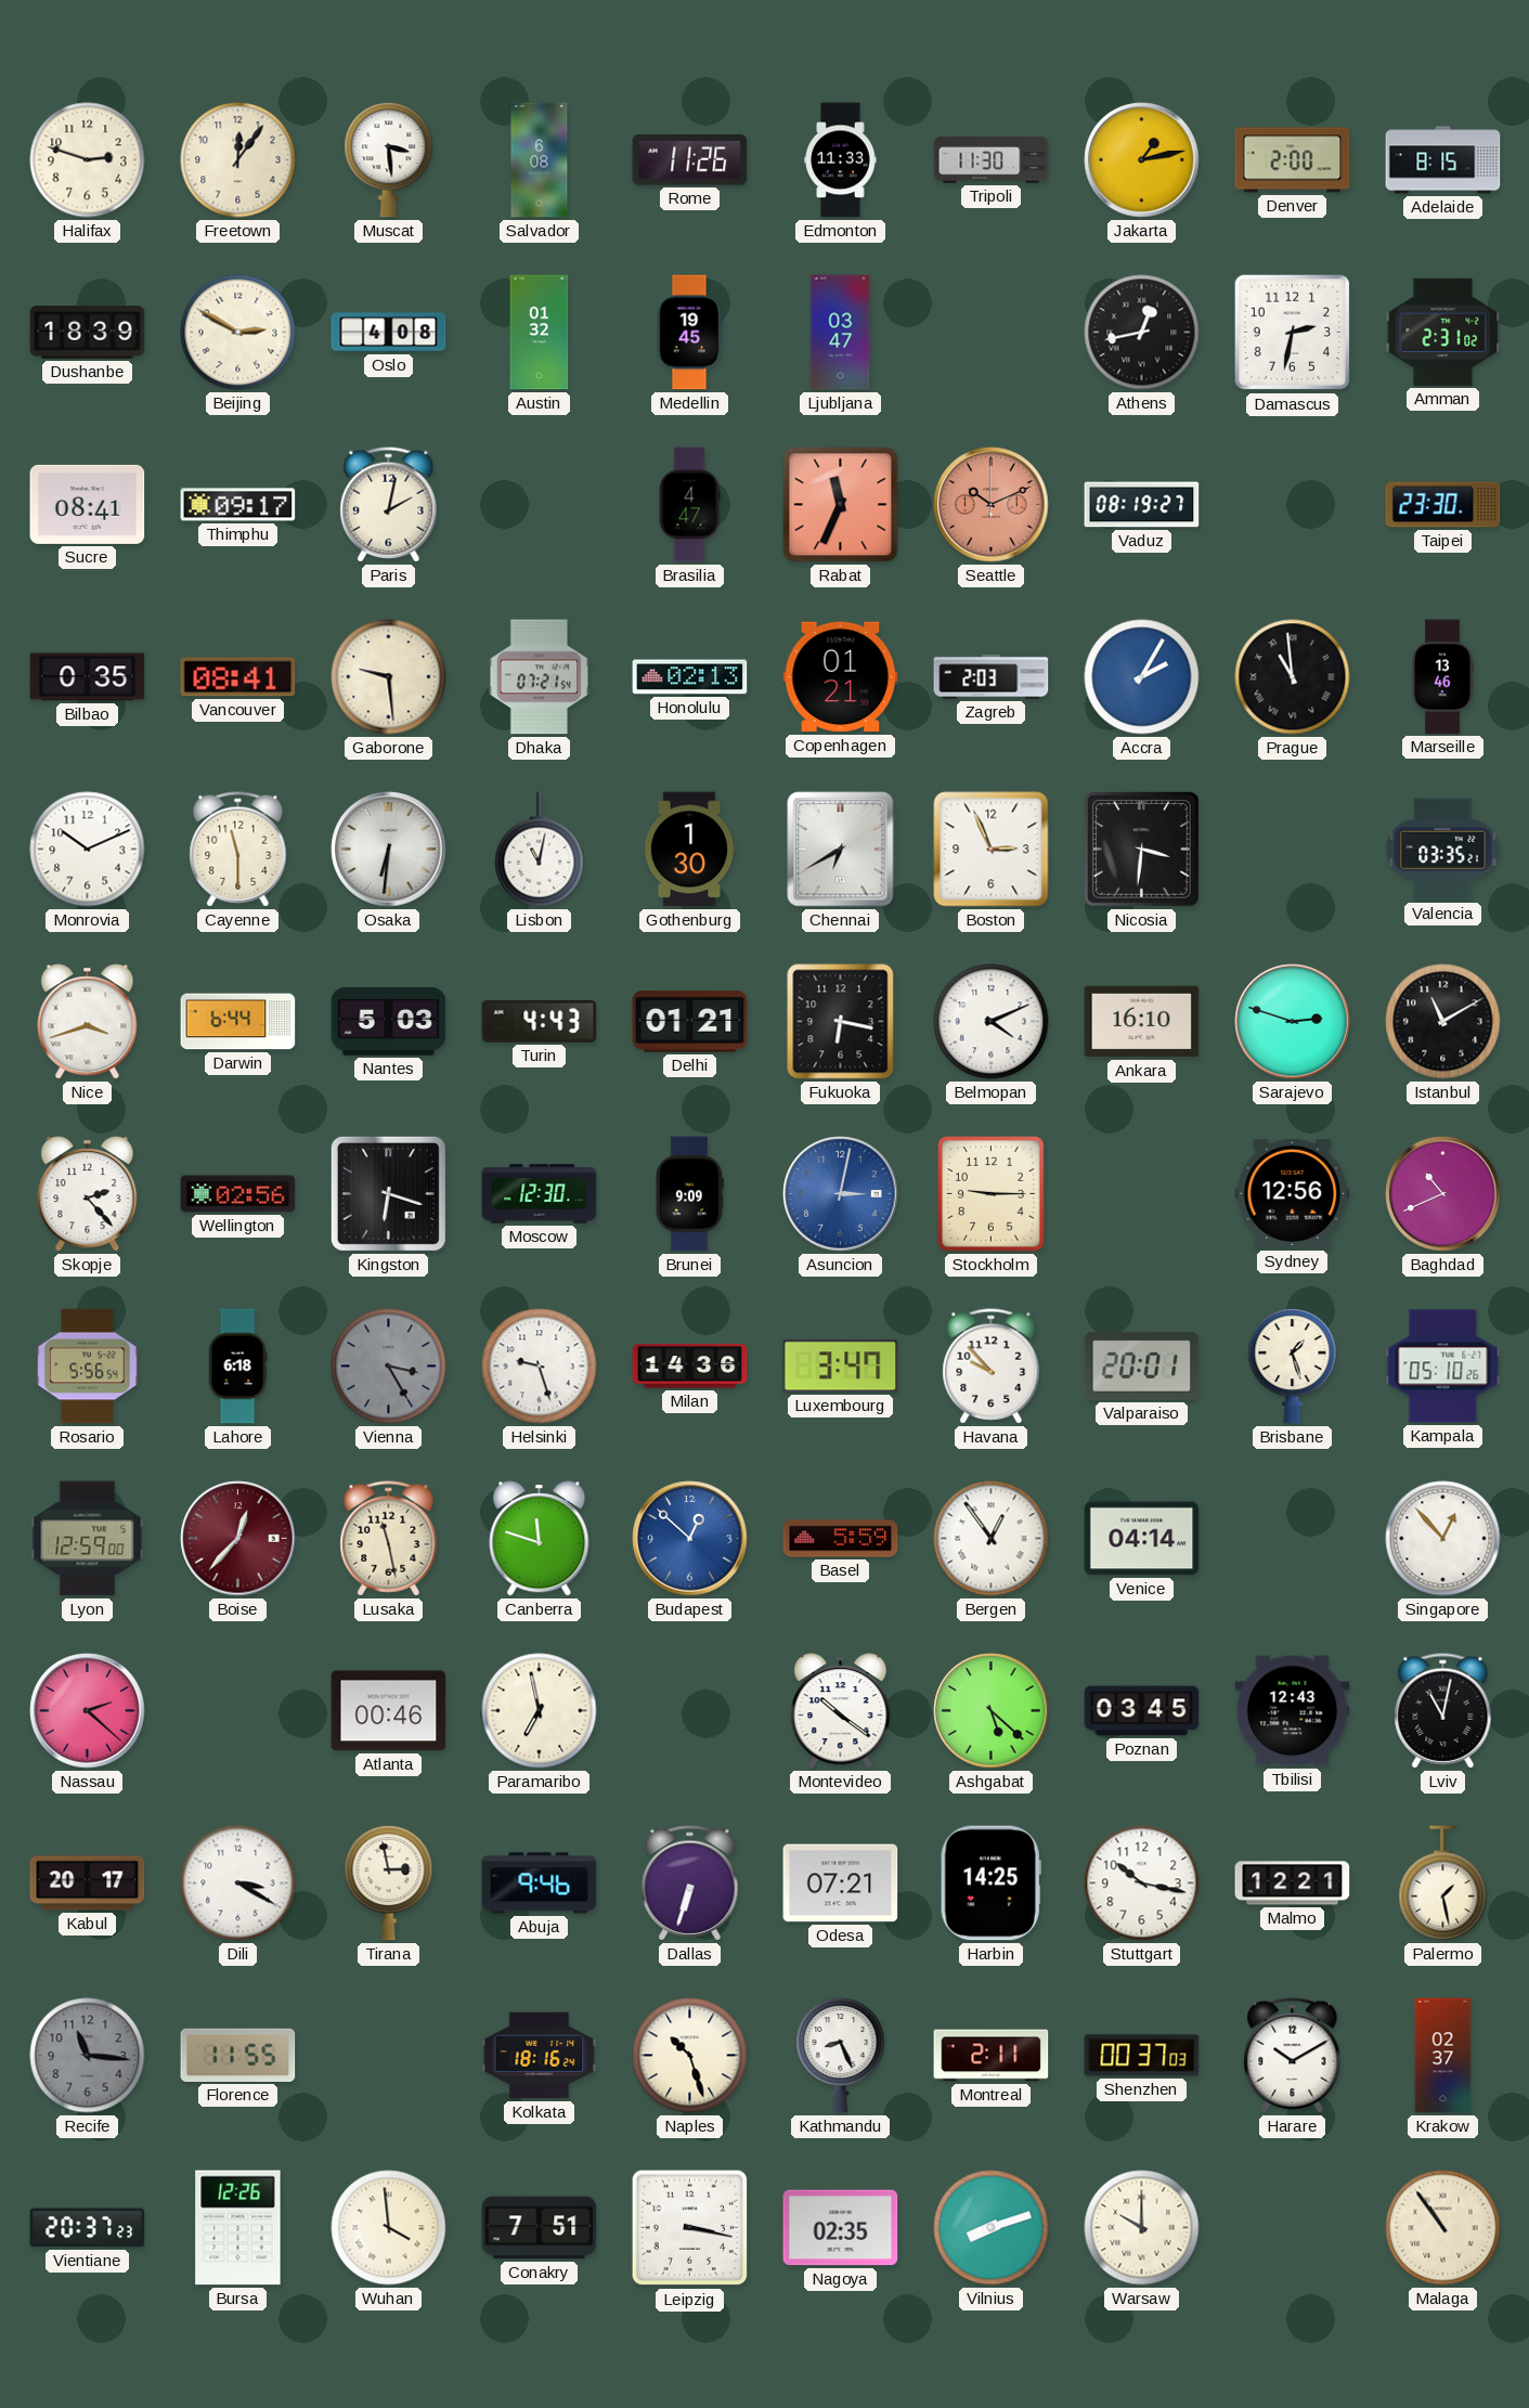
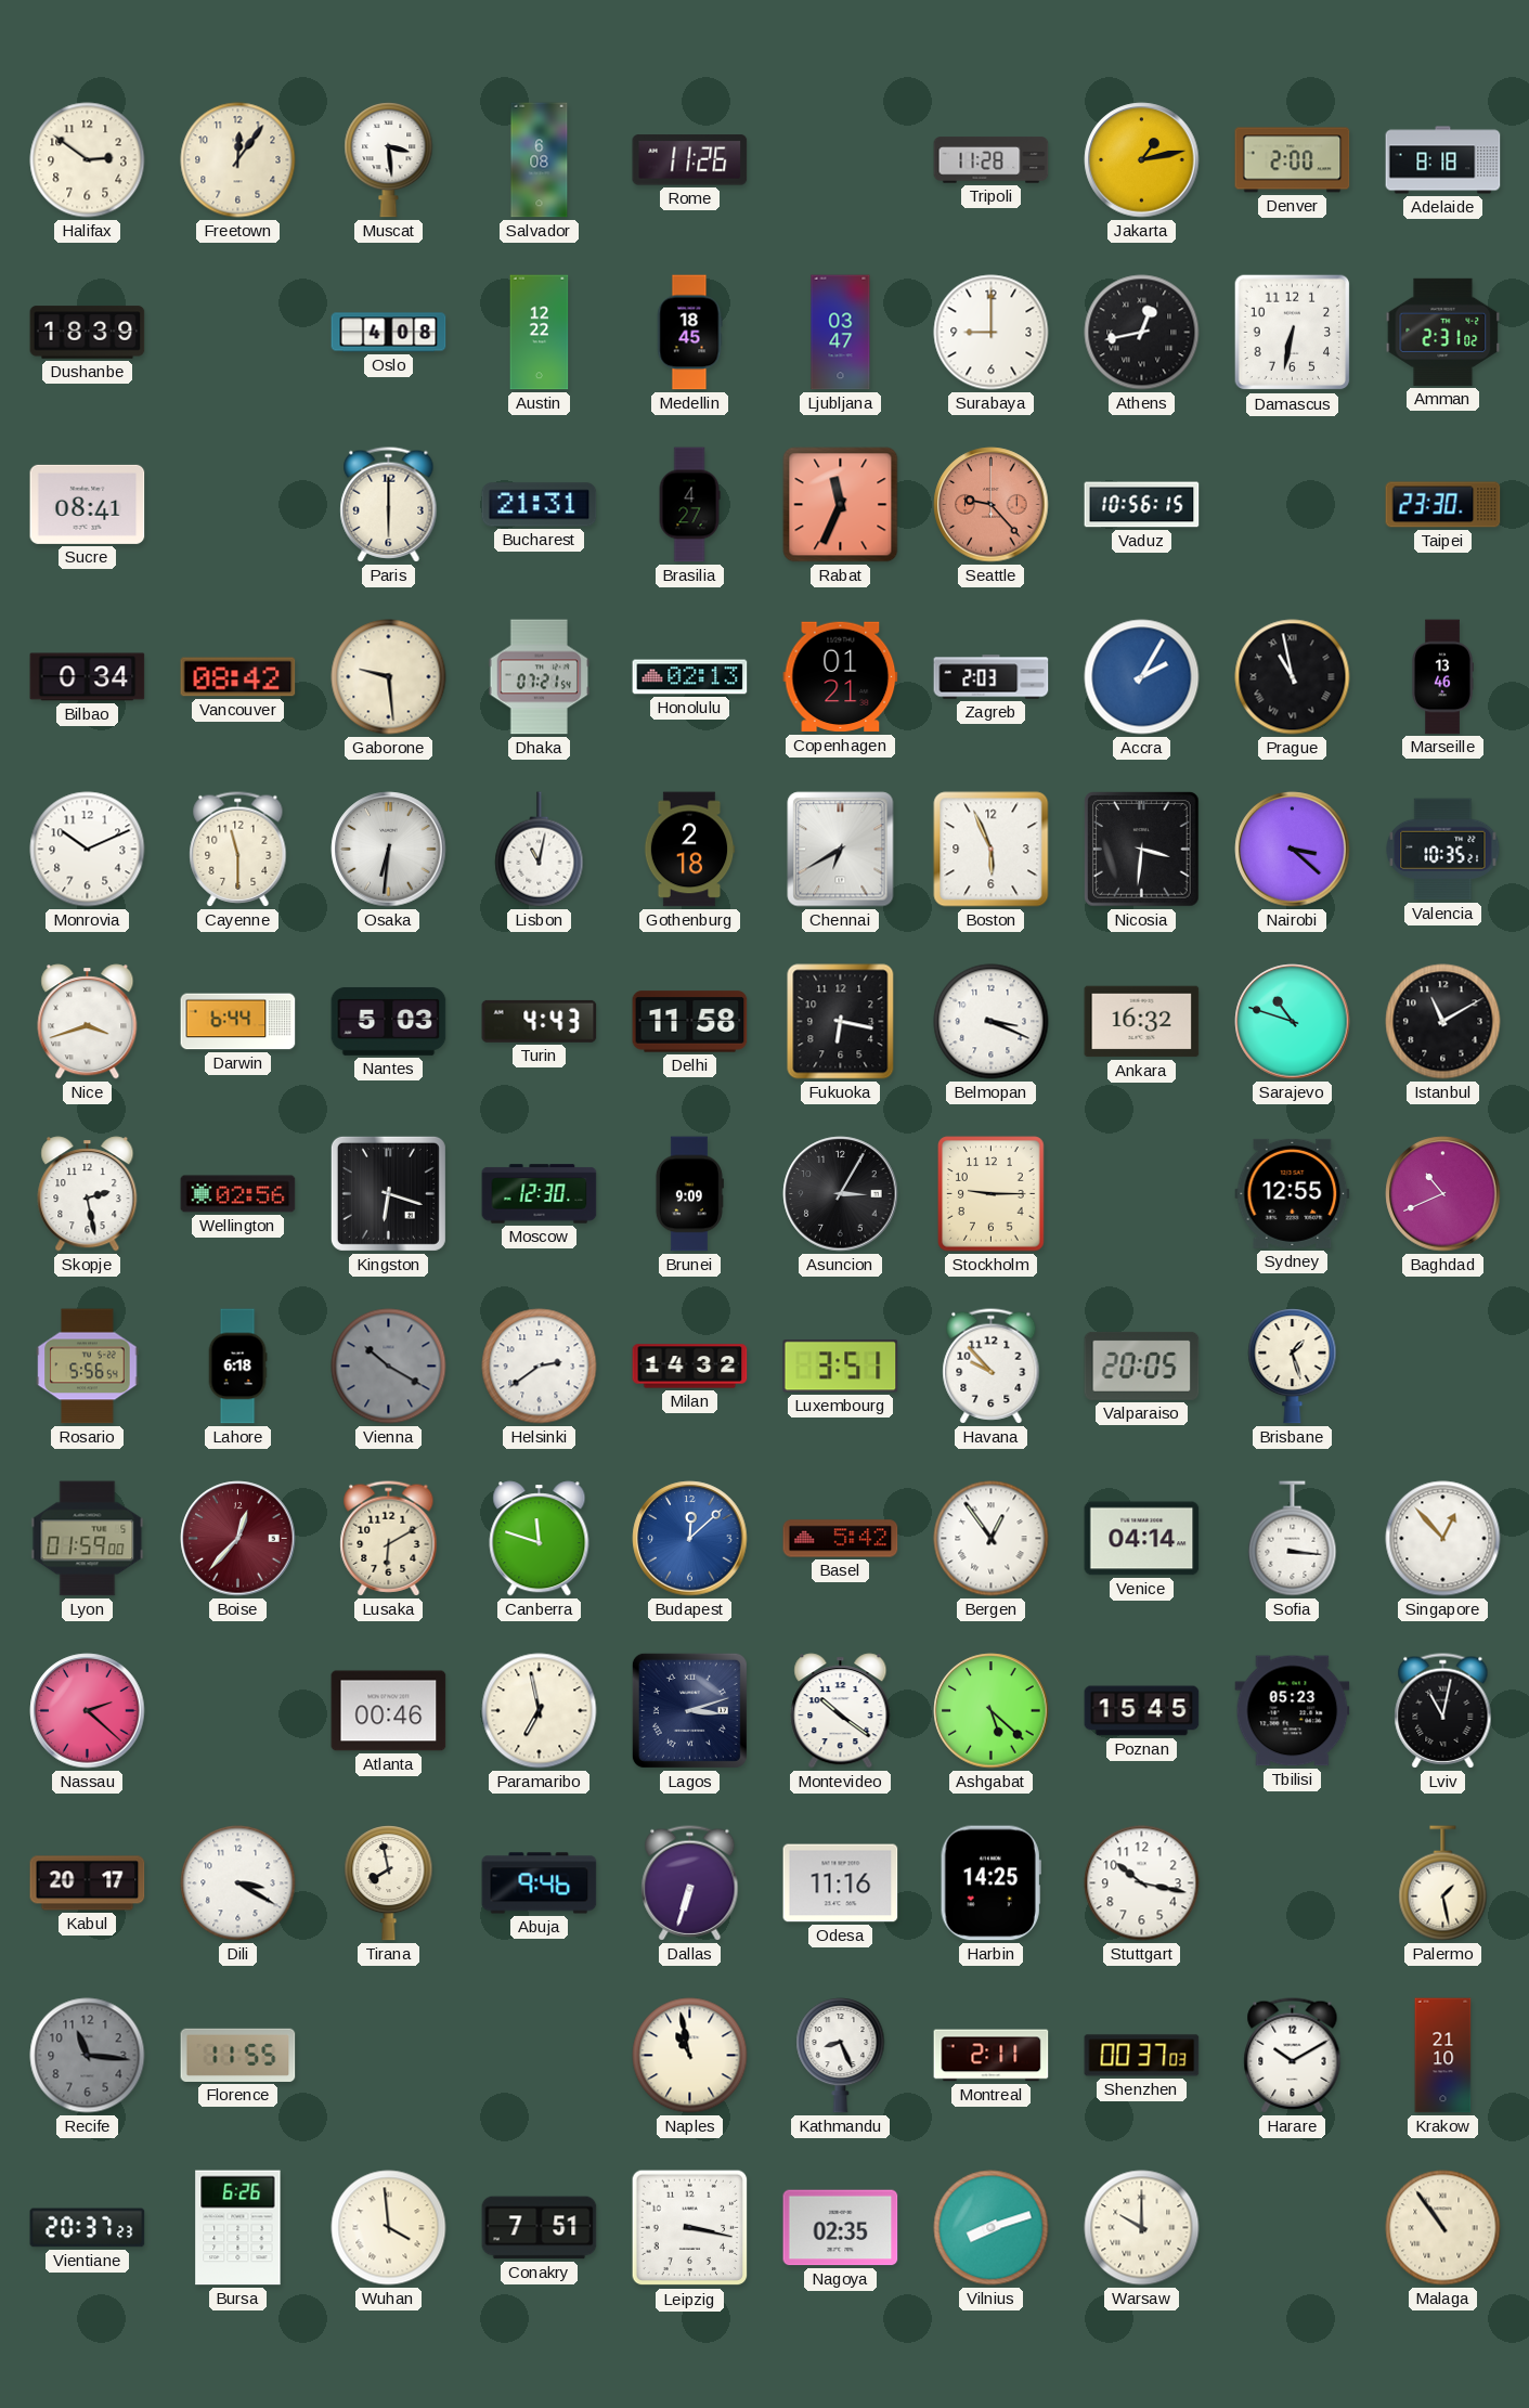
Halifax: 2:48 -> 2:51
Edmonton: 11:33 -> none
Tripoli: 11:30 -> 11:28
Adelaide: 8:15 -> 8:18
Beijing: 2:50 -> none
Austin: 01:32 -> 12:22
Medellin: 19:45 -> 18:45
Surabaya: none -> 9:00
Damascus: 2:32 -> 6:32
Thimphu: 09:17 -> none
Paris: 2:02 -> 6:00
Bucharest: none -> 21:31
Brasilia: 4:47 -> 4:27
Seattle: 10:11 -> 9:23
Vaduz: 08:19 -> 10:56
Bilbao: 0:35 -> 0:34
Vancouver: 08:41 -> 08:42
Prague: 10:59 -> 10:58
Gothenburg: 1:30 -> 2:18
Boston: 2:56 -> 5:56
Nairobi: none -> 3:22
Valencia: 03:35 -> 10:35
Delhi: 01:21 -> 11:58
Belmopan: 4:11 -> 3:19
Ankara: 16:10 -> 16:32
Sarajevo: 2:48 -> 10:48
Skopje: 2:23 -> 2:28
Asuncion: 3:02 -> 3:05
Asuncion dial: blue -> black
Sydney: 12:56 -> 12:55
Vienna: 3:25 -> 10:20
Helsinki: 9:27 -> 2:39
Milan: 14:36 -> 14:32
Luxembourg: 3:47 -> 3:51
Valparaiso: 20:01 -> 20:05
Kampala: 05:10 -> none
Lyon: 12:59 -> 01:59
Lusaka: 11:28 -> 6:10
Budapest: 12:52 -> 12:08
Basel: 5:59 -> 5:42
Sofia: none -> 3:16
Lagos: none -> 3:12
Poznan: 03:45 -> 15:45
Tbilisi: 12:43 -> 05:23
Tirana: 2:58 -> 7:58
Odesa: 07:21 -> 11:16
Malmo: 12:21 -> none
Kolkata: 18:16 -> none
Naples: 10:27 -> 10:58
Krakow: 02:37 -> 21:10
Bursa: 12:26 -> 6:26
